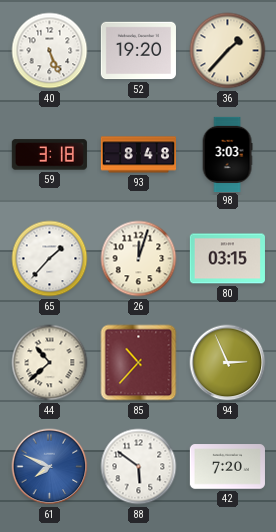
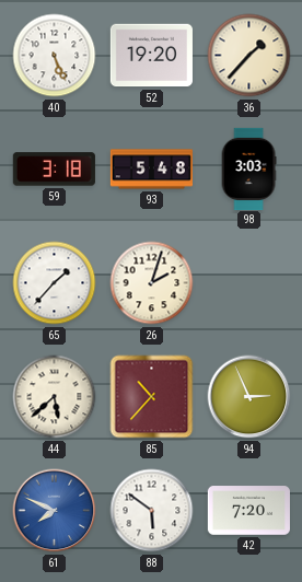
93: 8:48 -> 5:48
26: 12:03 -> 2:03
80: 03:15 -> none
44: 10:38 -> 5:38
